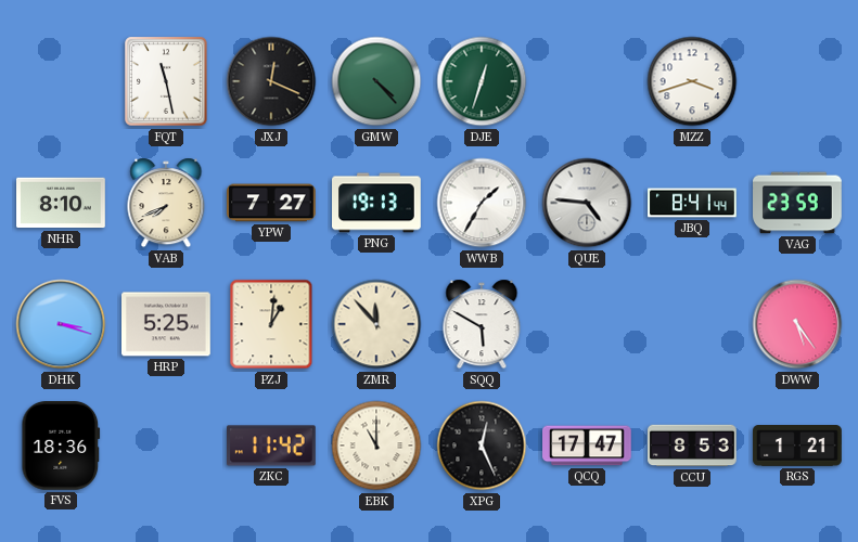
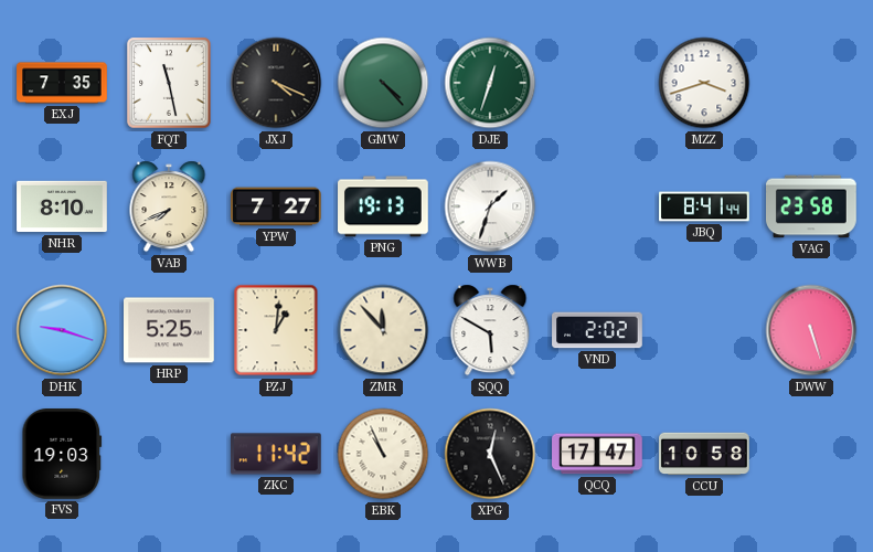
EXJ: none -> 7:35
JXJ: 12:19 -> 4:19
WWB: 1:35 -> 1:33
QUE: 4:46 -> none
VAG: 23:59 -> 23:58
DHK: 3:18 -> 9:18
VND: none -> 2:02
DWW: 5:24 -> 5:27
FVS: 18:36 -> 19:03
EBK: 11:00 -> 10:56
CCU: 8:53 -> 10:58
RGS: 1:21 -> none
